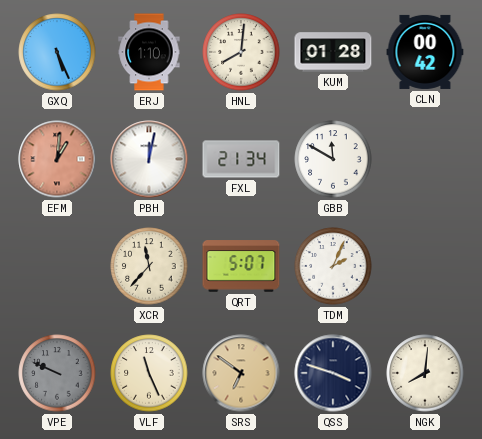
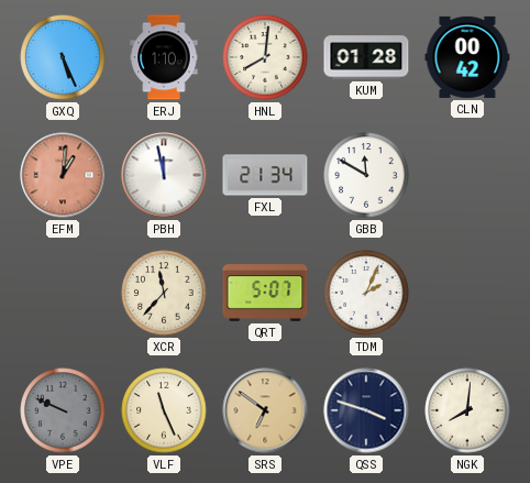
PBH: 12:02 -> 11:58
